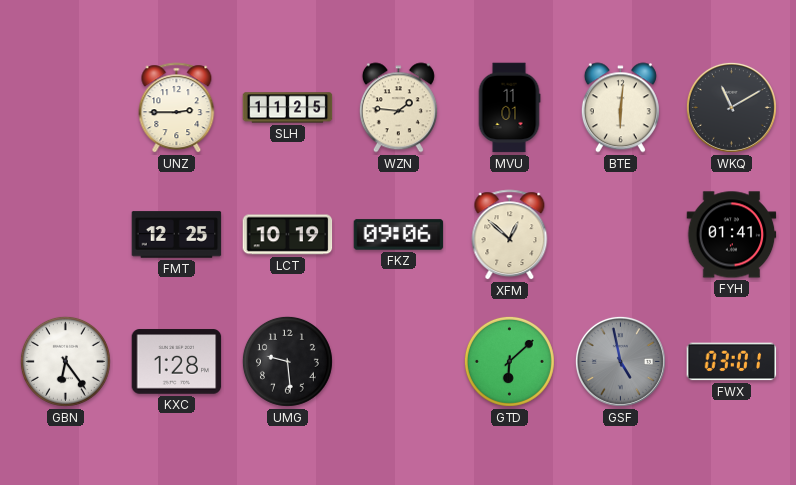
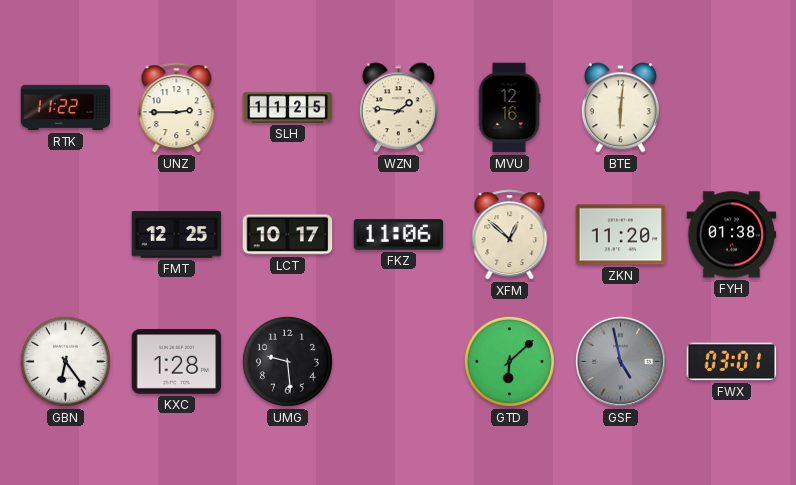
RTK: none -> 11:22
MVU: 11:01 -> 12:16
WKQ: 11:10 -> none
LCT: 10:19 -> 10:17
FKZ: 09:06 -> 11:06
ZKN: none -> 11:20
FYH: 01:41 -> 01:38
